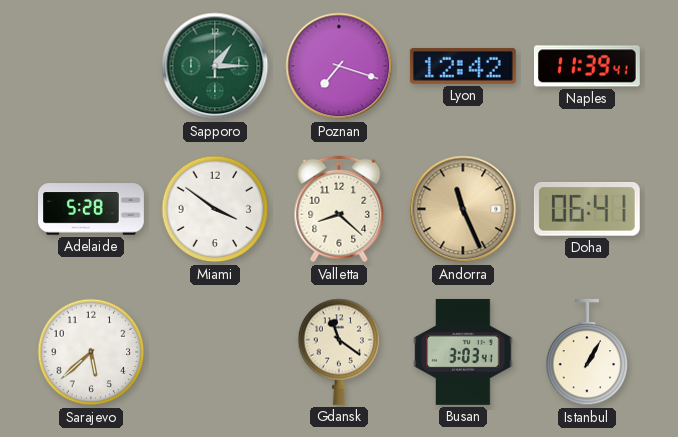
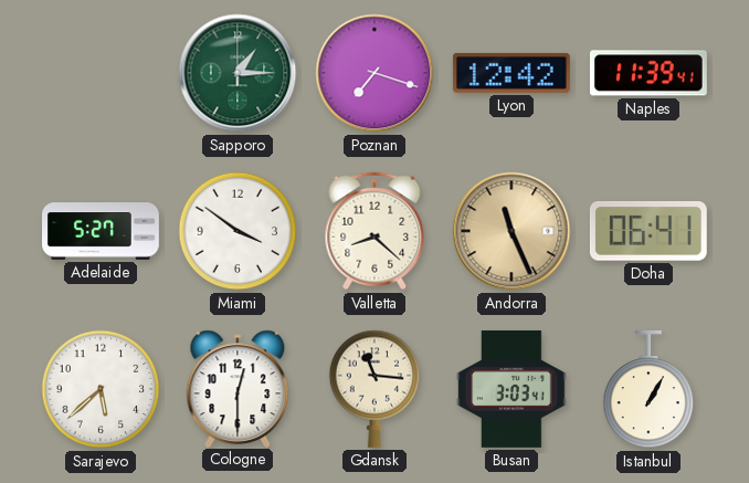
Adelaide: 5:28 -> 5:27
Cologne: none -> 12:30
Gdansk: 11:21 -> 11:16
